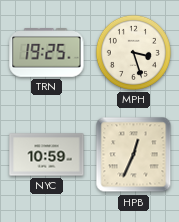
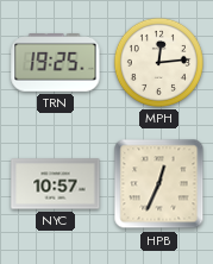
MPH: 3:27 -> 12:14
NYC: 10:59 -> 10:57
